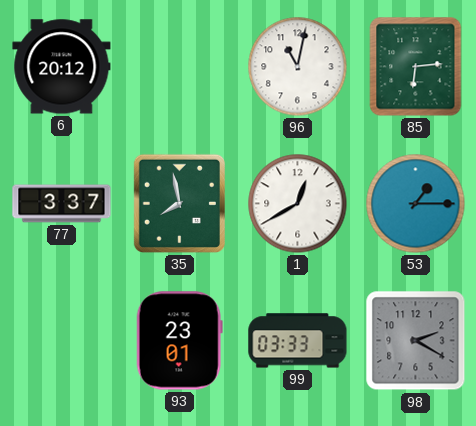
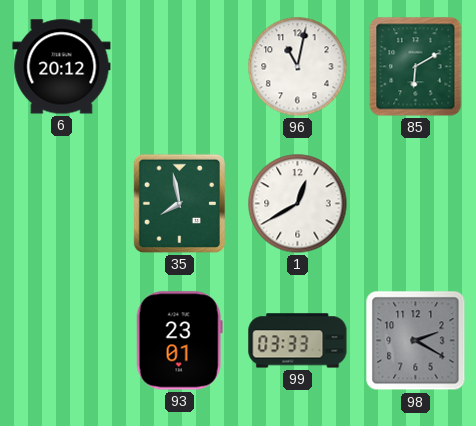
85: 6:14 -> 6:10
77: 3:37 -> none
53: 1:15 -> none
